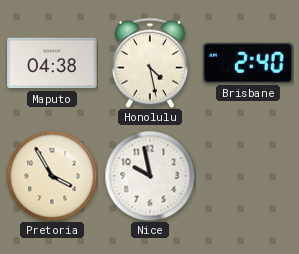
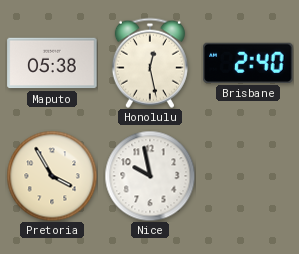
Maputo: 04:38 -> 05:38
Honolulu: 4:28 -> 12:28
